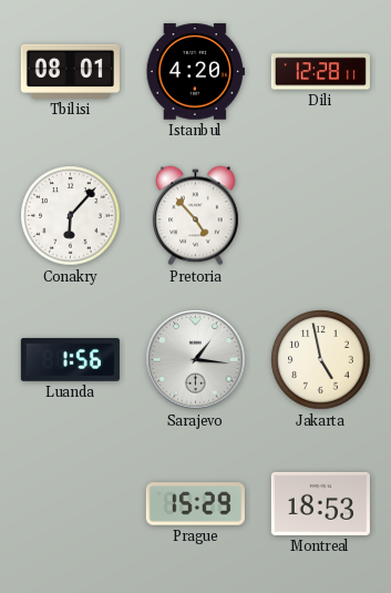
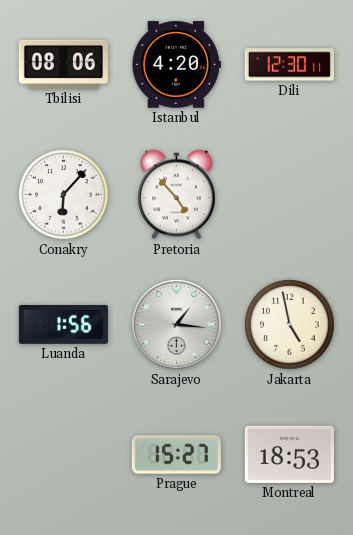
Tbilisi: 08:01 -> 08:06
Dili: 12:28 -> 12:30
Prague: 15:29 -> 15:27
